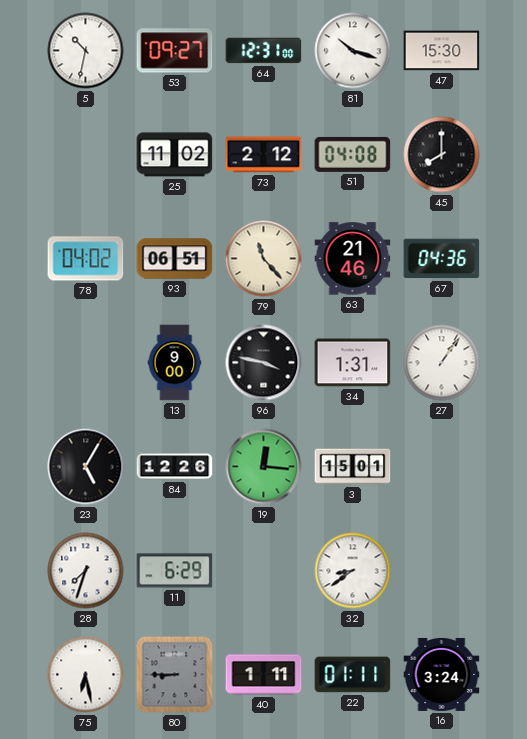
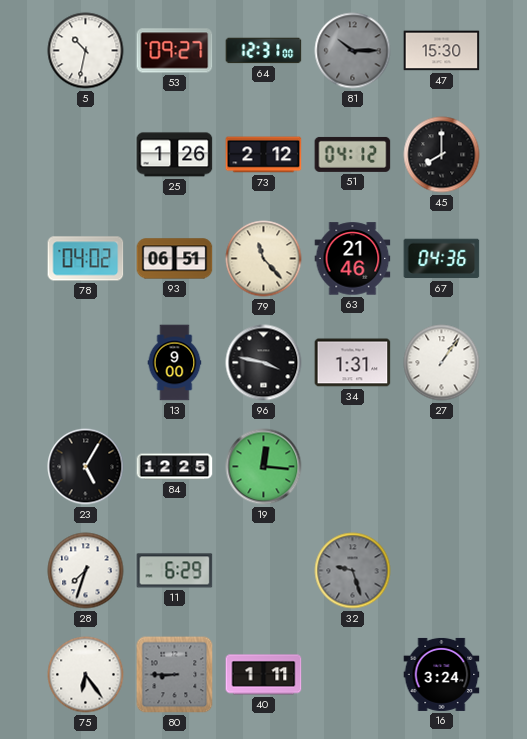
81: 10:18 -> 10:15
81 dial: white -> grey
25: 11:02 -> 1:26
51: 04:08 -> 04:12
84: 12:26 -> 12:25
3: 15:01 -> none
32: 8:39 -> 9:27
32 dial: white -> grey
75: 6:28 -> 6:24
22: 01:11 -> none
